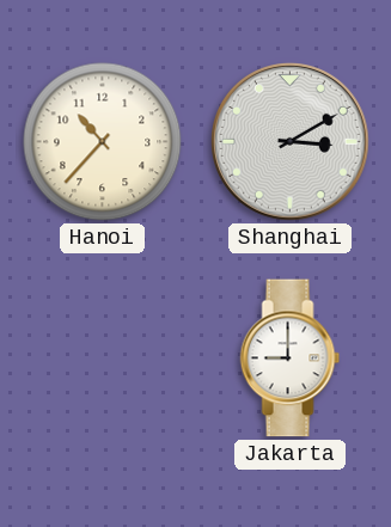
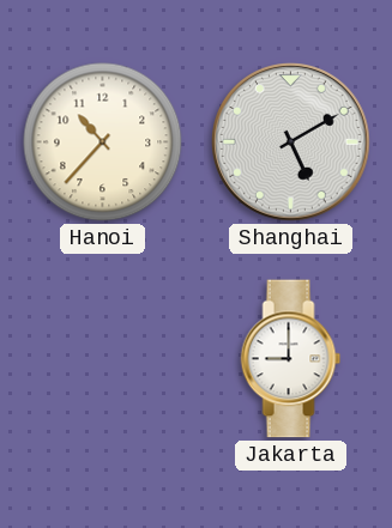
Shanghai: 3:10 -> 5:10
